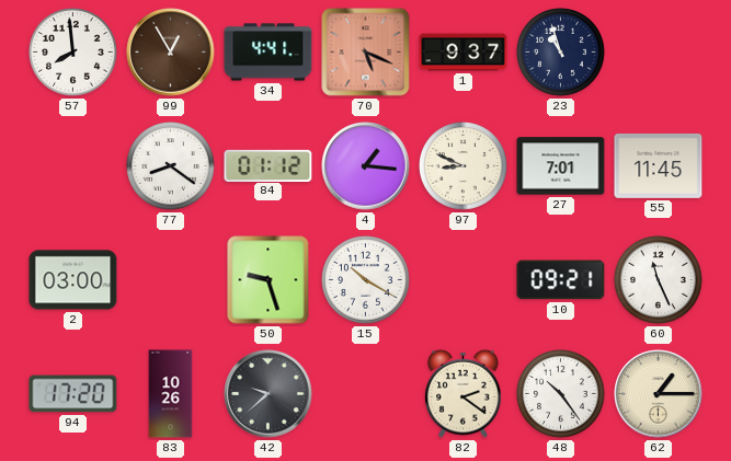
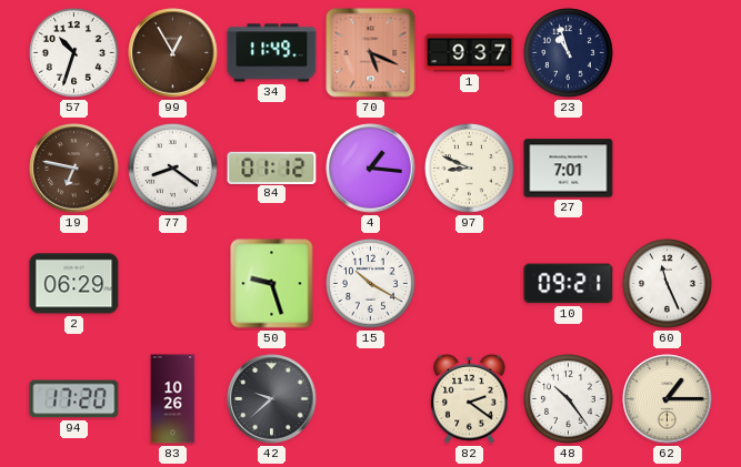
57: 7:59 -> 10:33
34: 4:41 -> 11:49
19: none -> 6:47
55: 11:45 -> none
2: 03:00 -> 06:29
